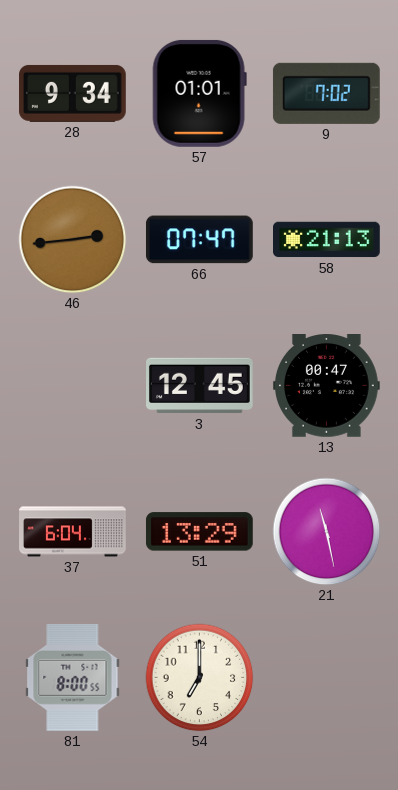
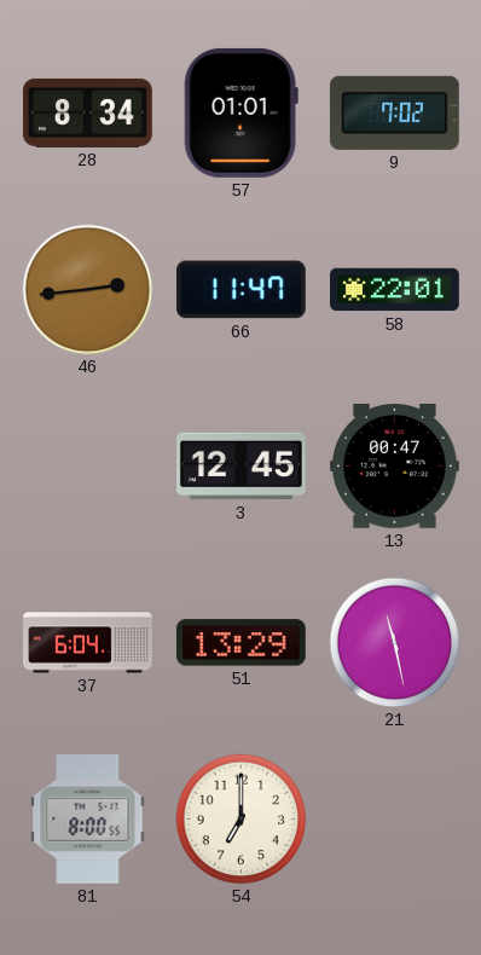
28: 9:34 -> 8:34
66: 07:47 -> 11:47
58: 21:13 -> 22:01
